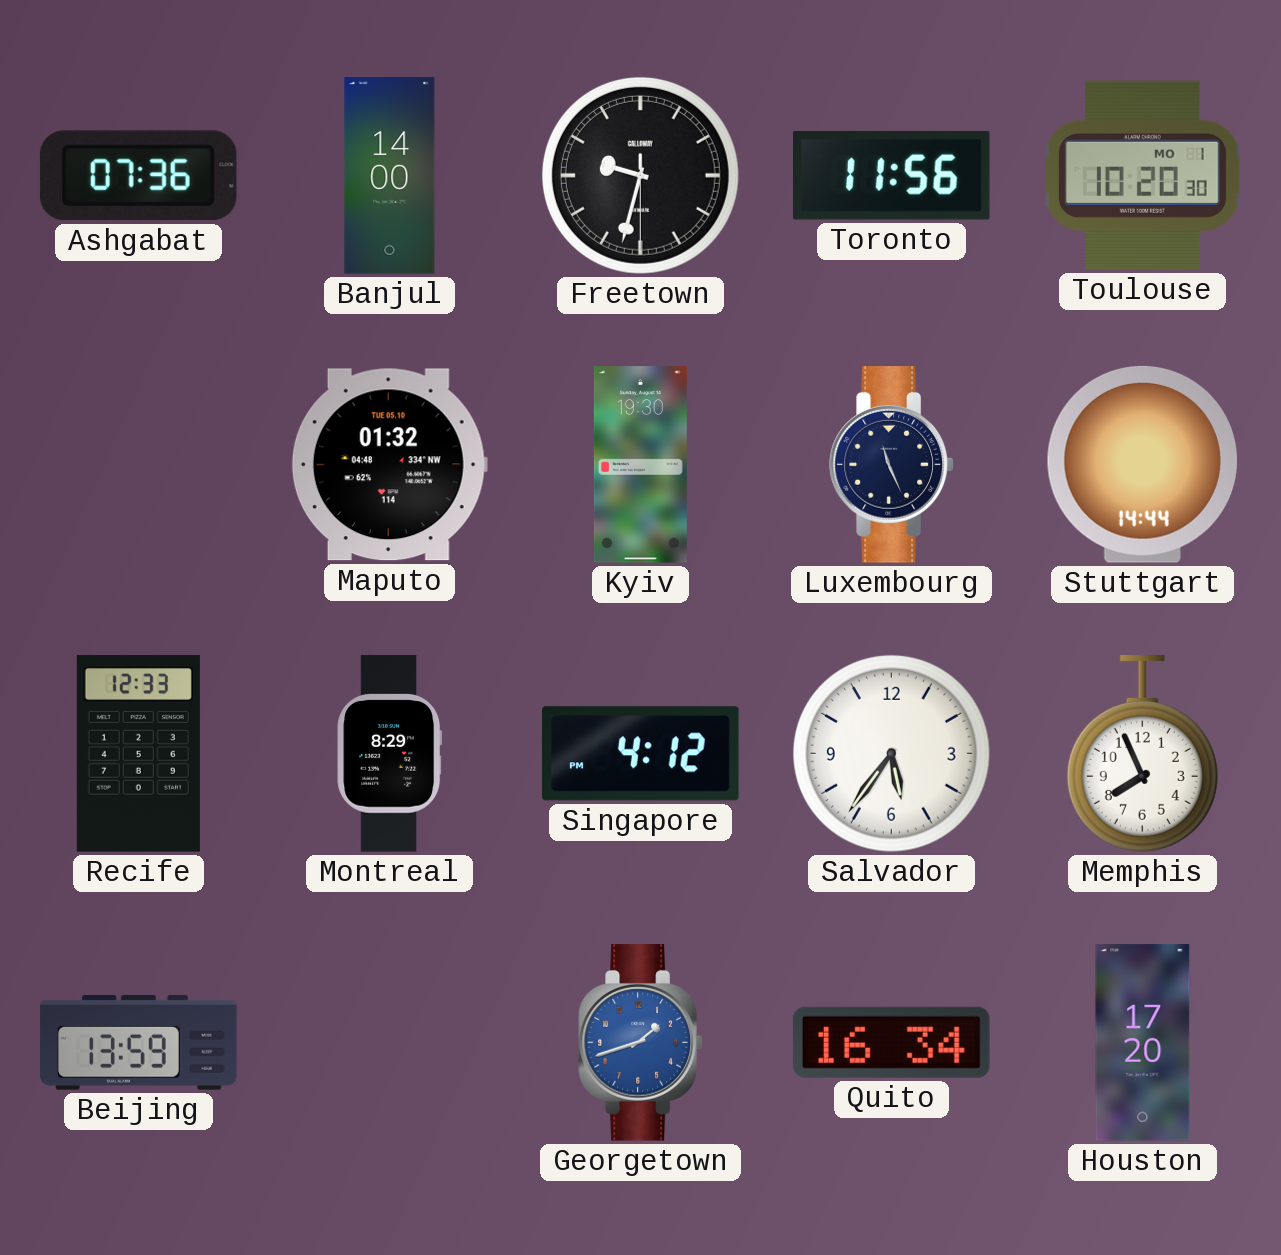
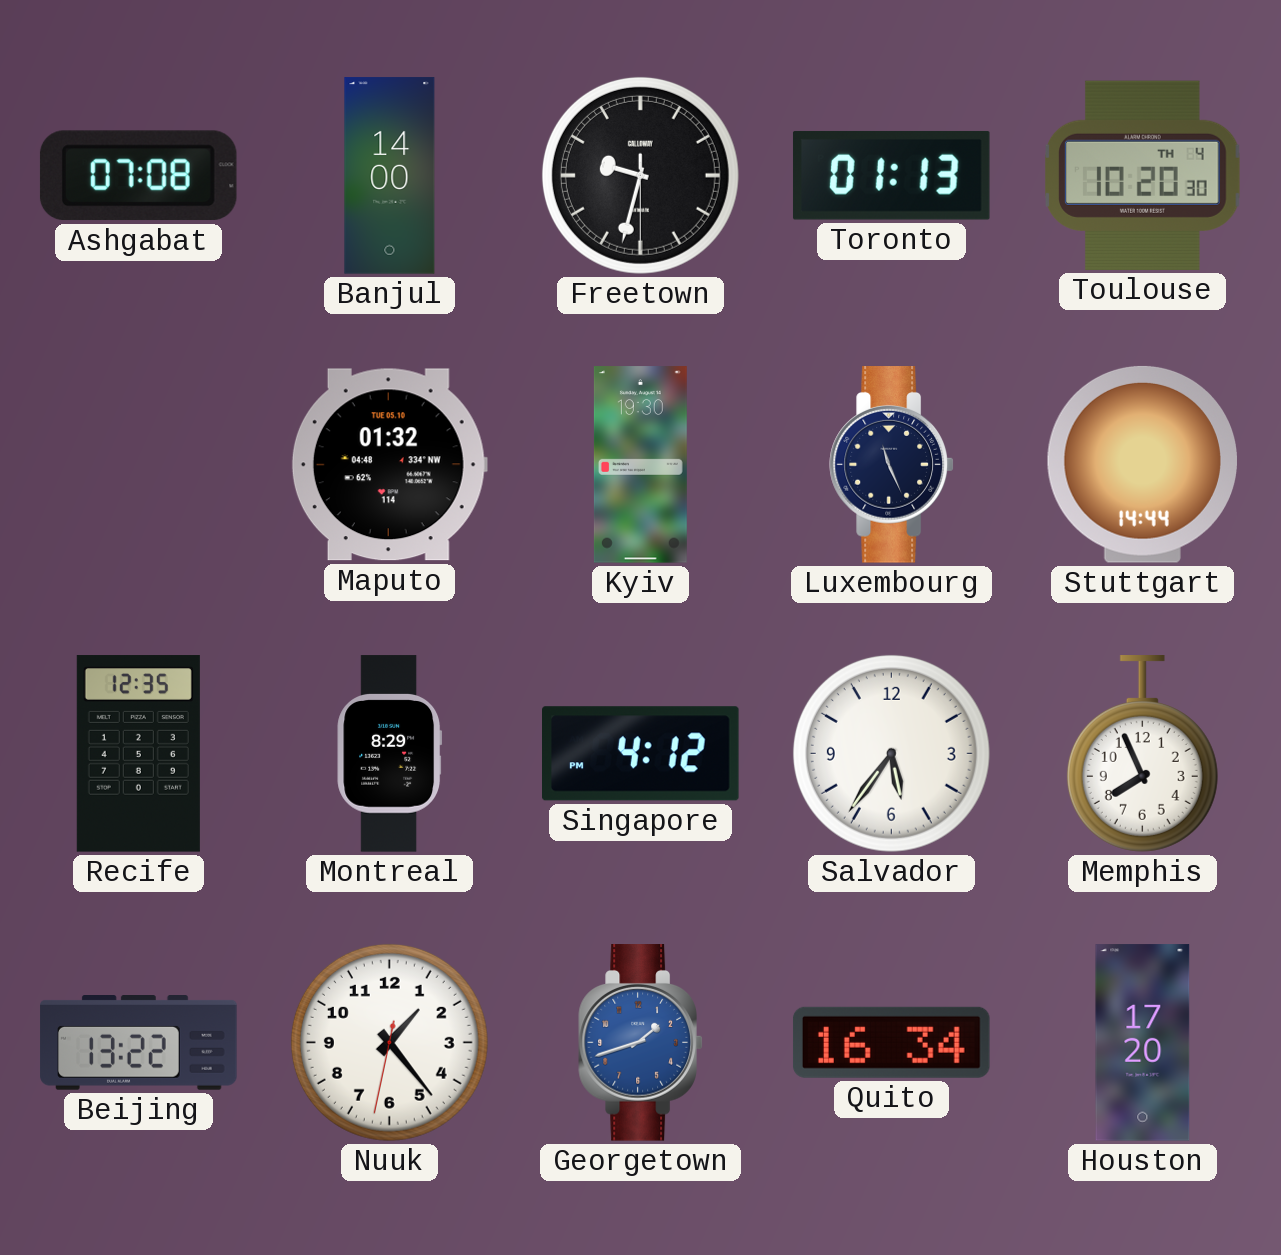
Ashgabat: 07:36 -> 07:08
Toronto: 11:56 -> 01:13
Toulouse date: MO 1 -> TH 4
Recife: 12:33 -> 12:35
Beijing: 13:59 -> 13:22
Nuuk: none -> 1:23
